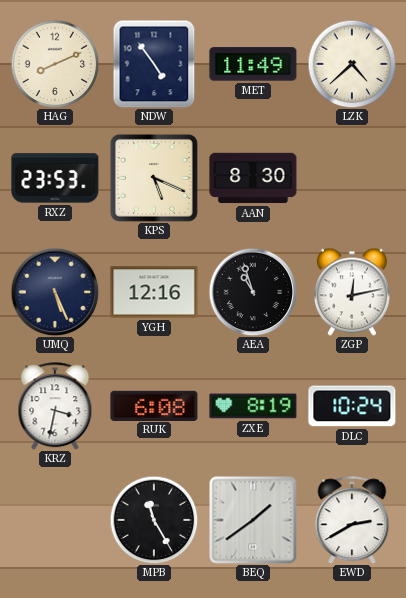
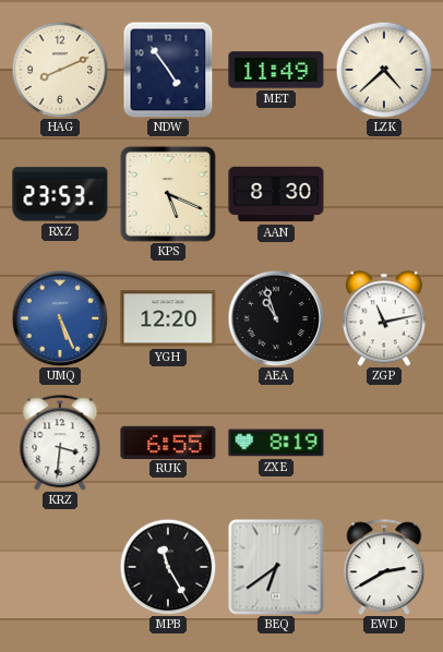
UMQ dial: navy -> blue
YGH: 12:16 -> 12:20
ZGP: 12:13 -> 11:13
KRZ: 3:32 -> 3:31
RUK: 6:08 -> 6:55
DLC: 10:24 -> none
BEQ: 1:39 -> 6:39
